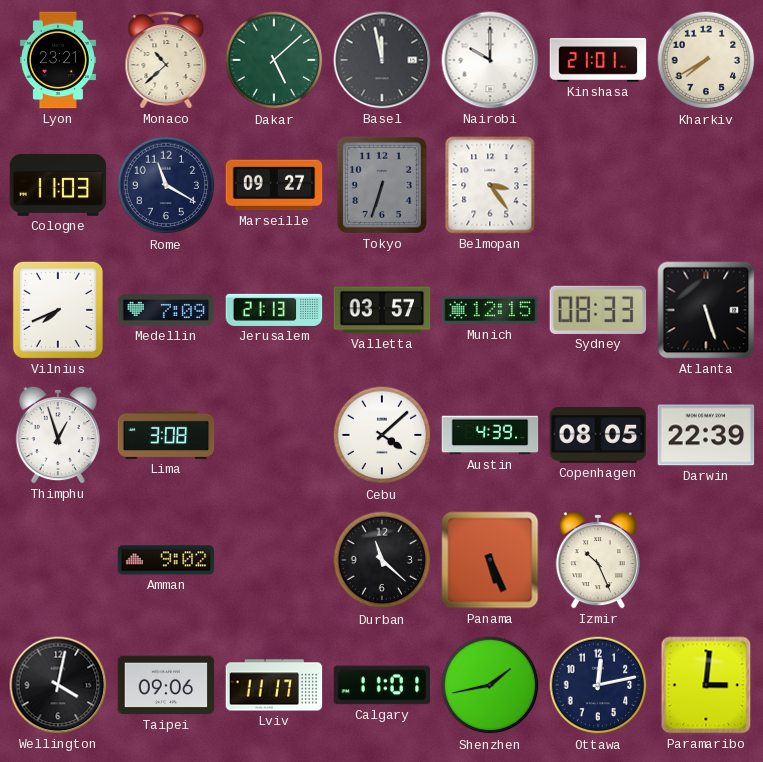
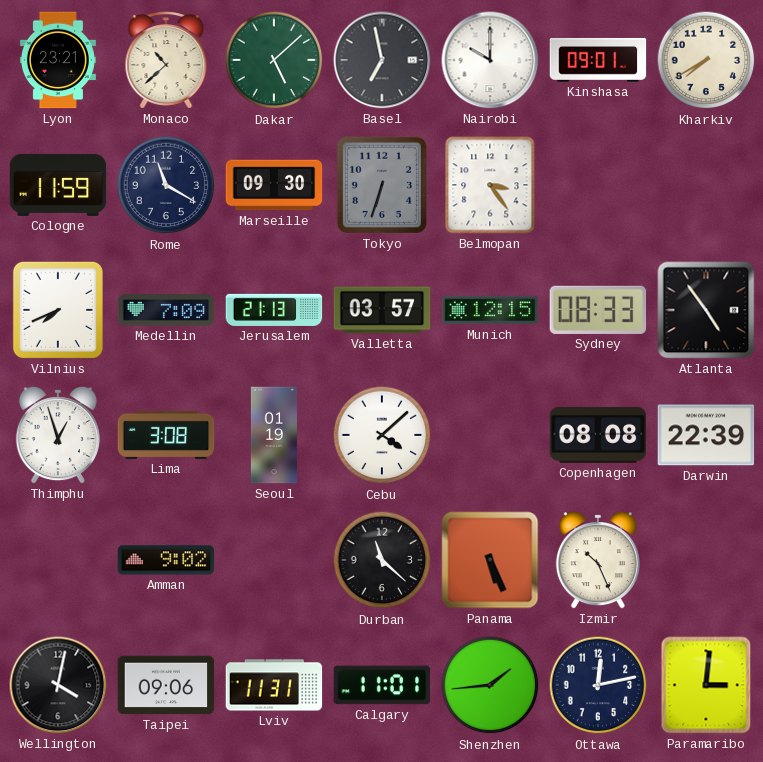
Basel: 11:58 -> 6:58
Kinshasa: 21:01 -> 09:01
Cologne: 11:03 -> 11:59
Marseille: 09:27 -> 09:30
Atlanta: 5:27 -> 4:54
Seoul: none -> 01:19
Austin: 4:39 -> none
Copenhagen: 08:05 -> 08:08
Lviv: 11:17 -> 11:31
Shenzhen: 1:43 -> 1:44
